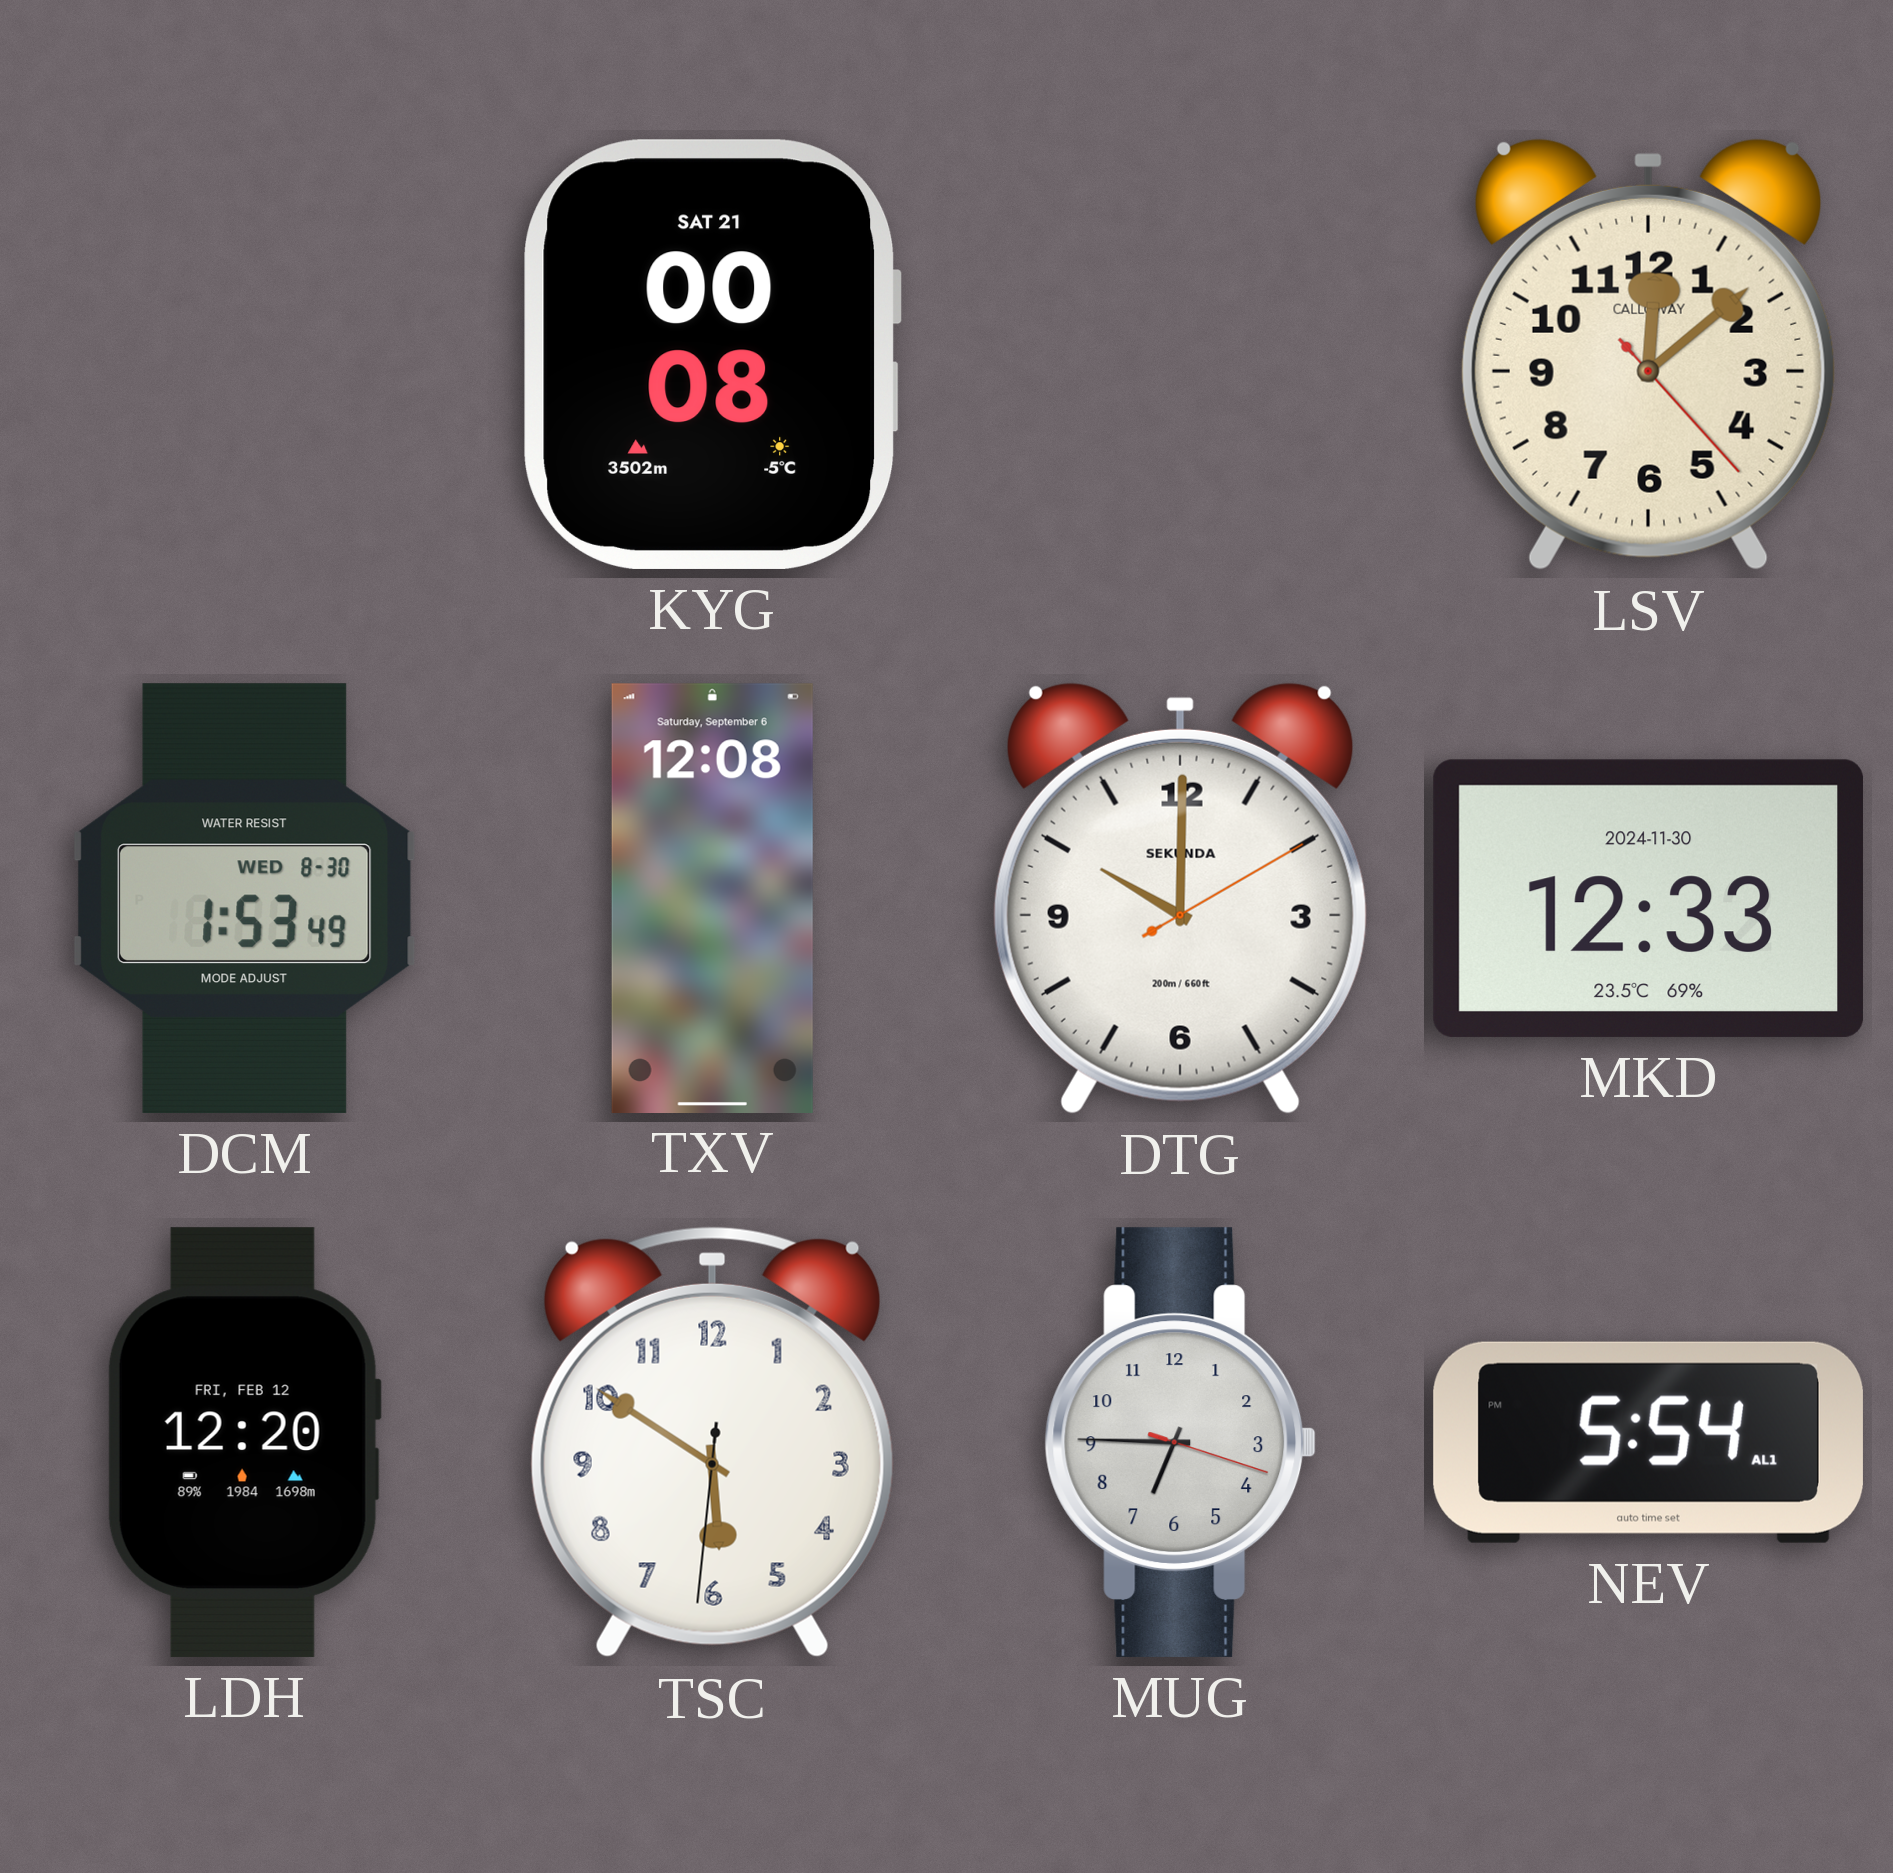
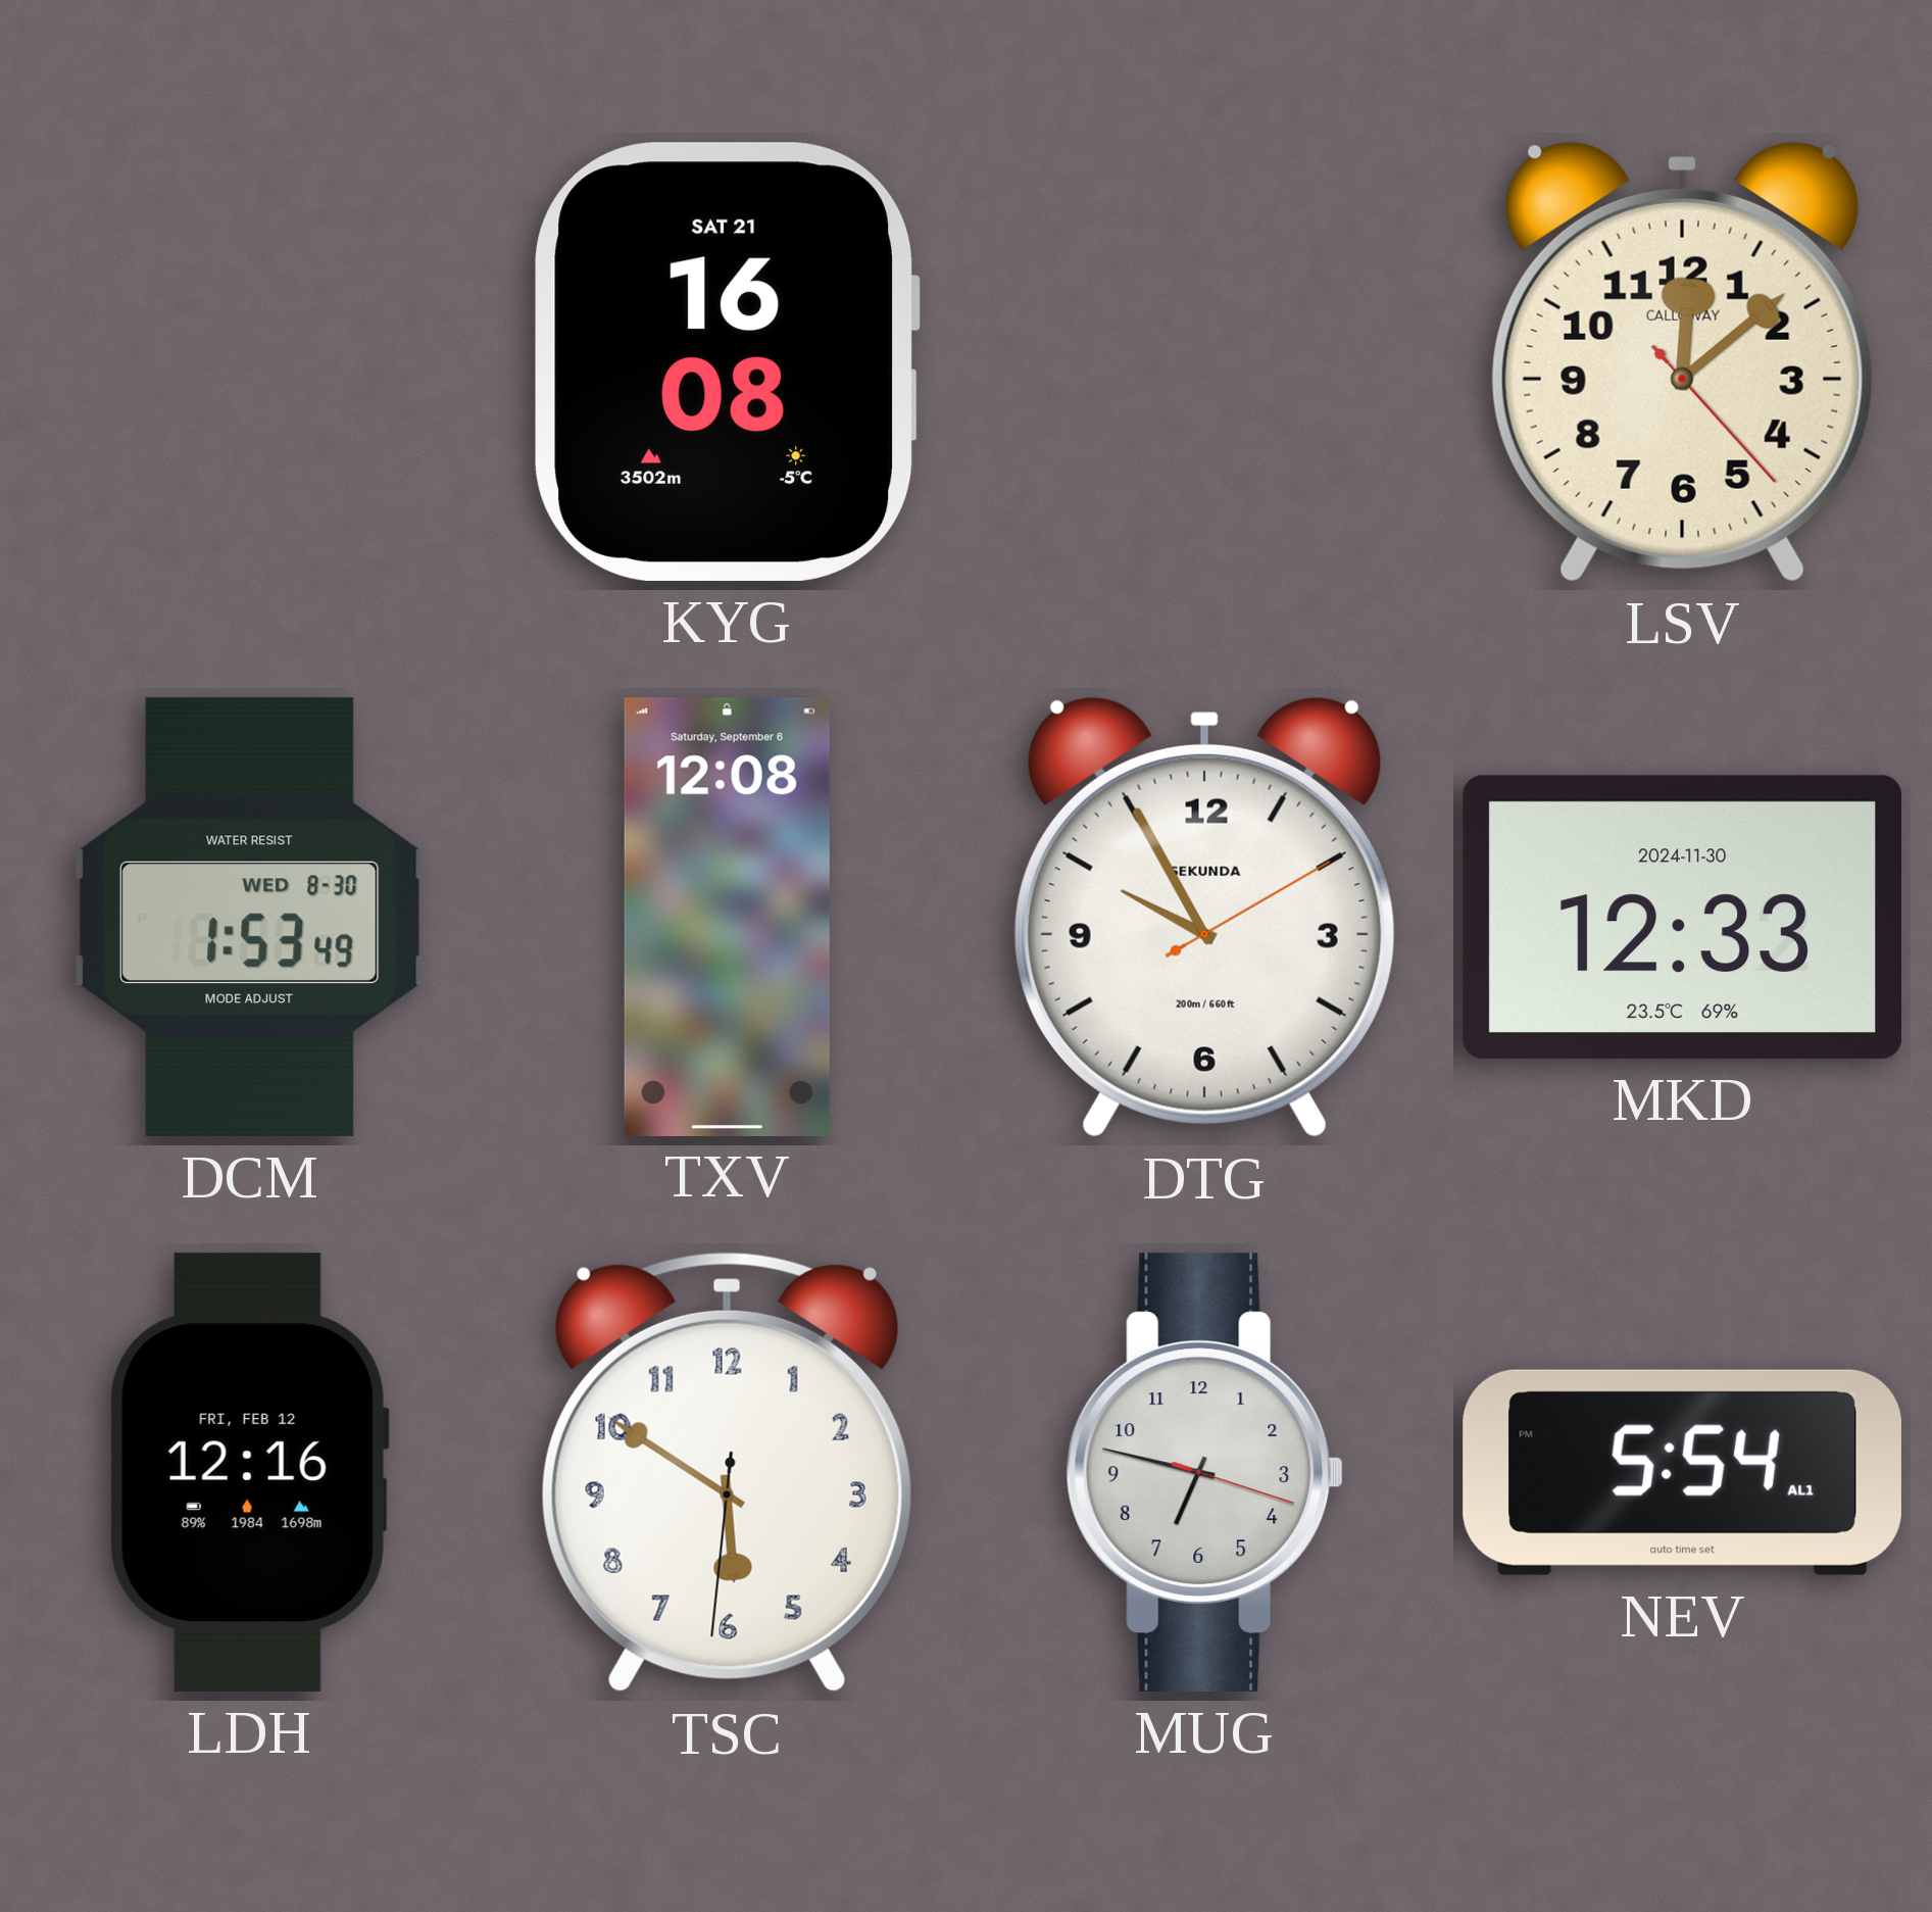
KYG: 00:08 -> 16:08
DTG: 10:00 -> 9:55
LDH: 12:20 -> 12:16
MUG: 6:45 -> 6:47
